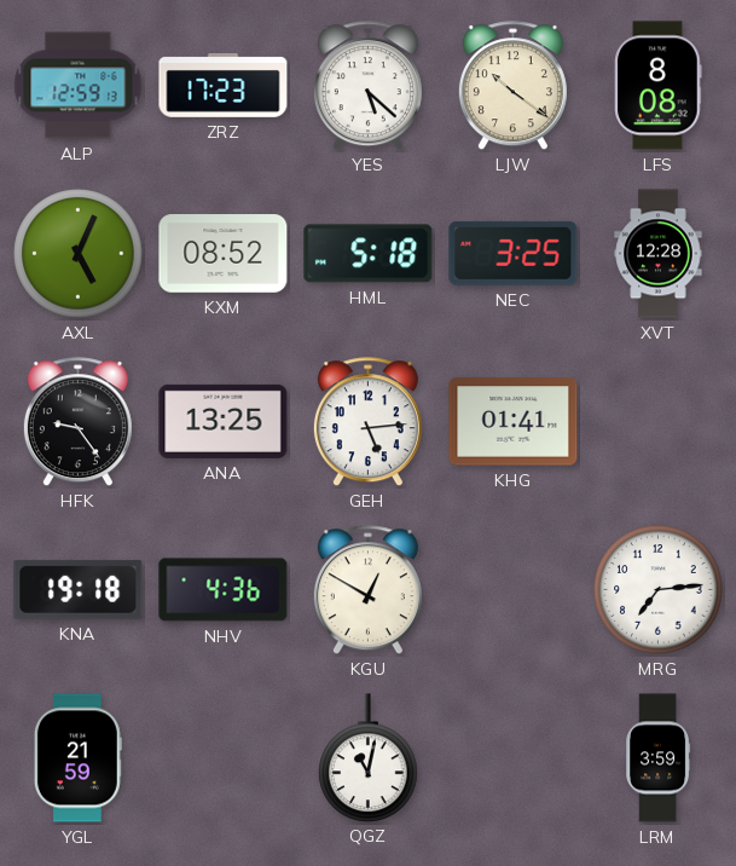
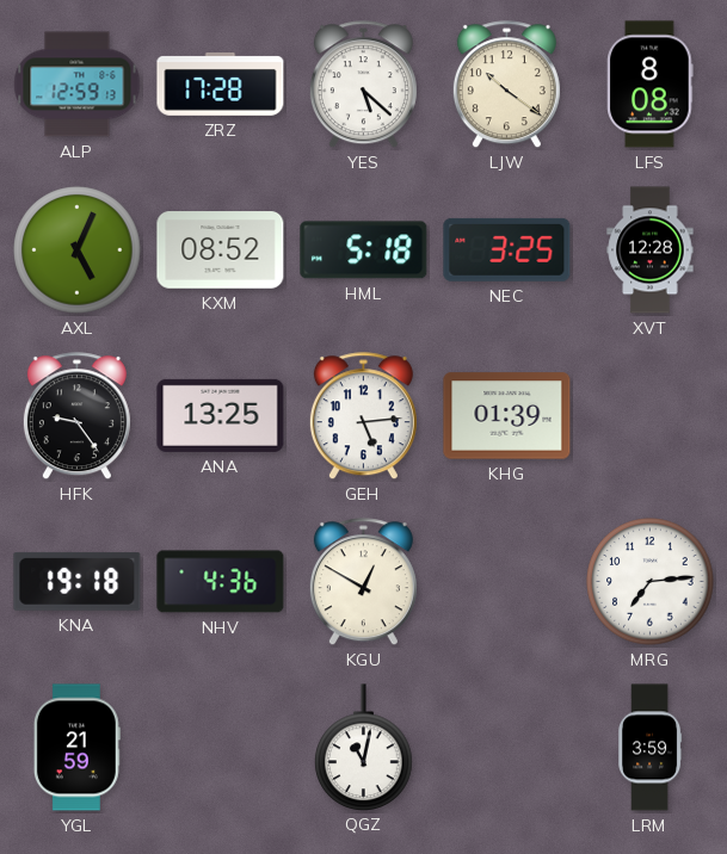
ZRZ: 17:23 -> 17:28
KHG: 01:41 -> 01:39
